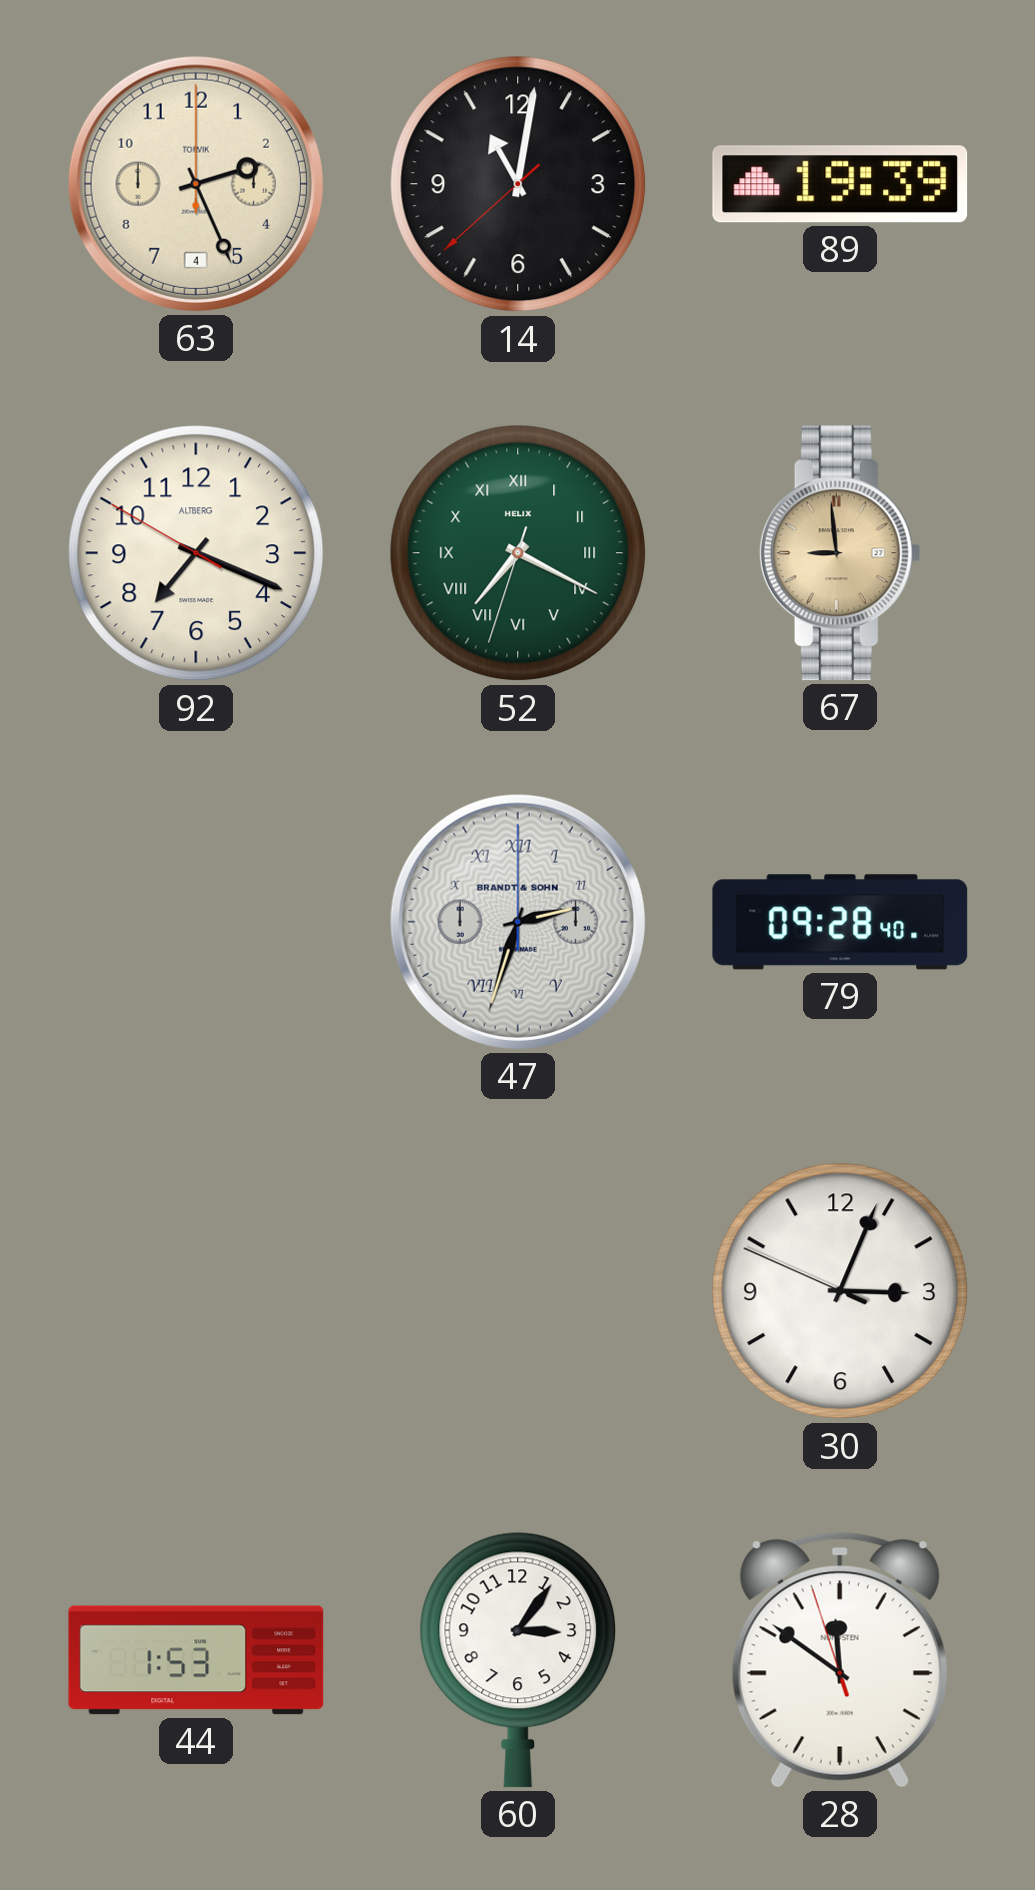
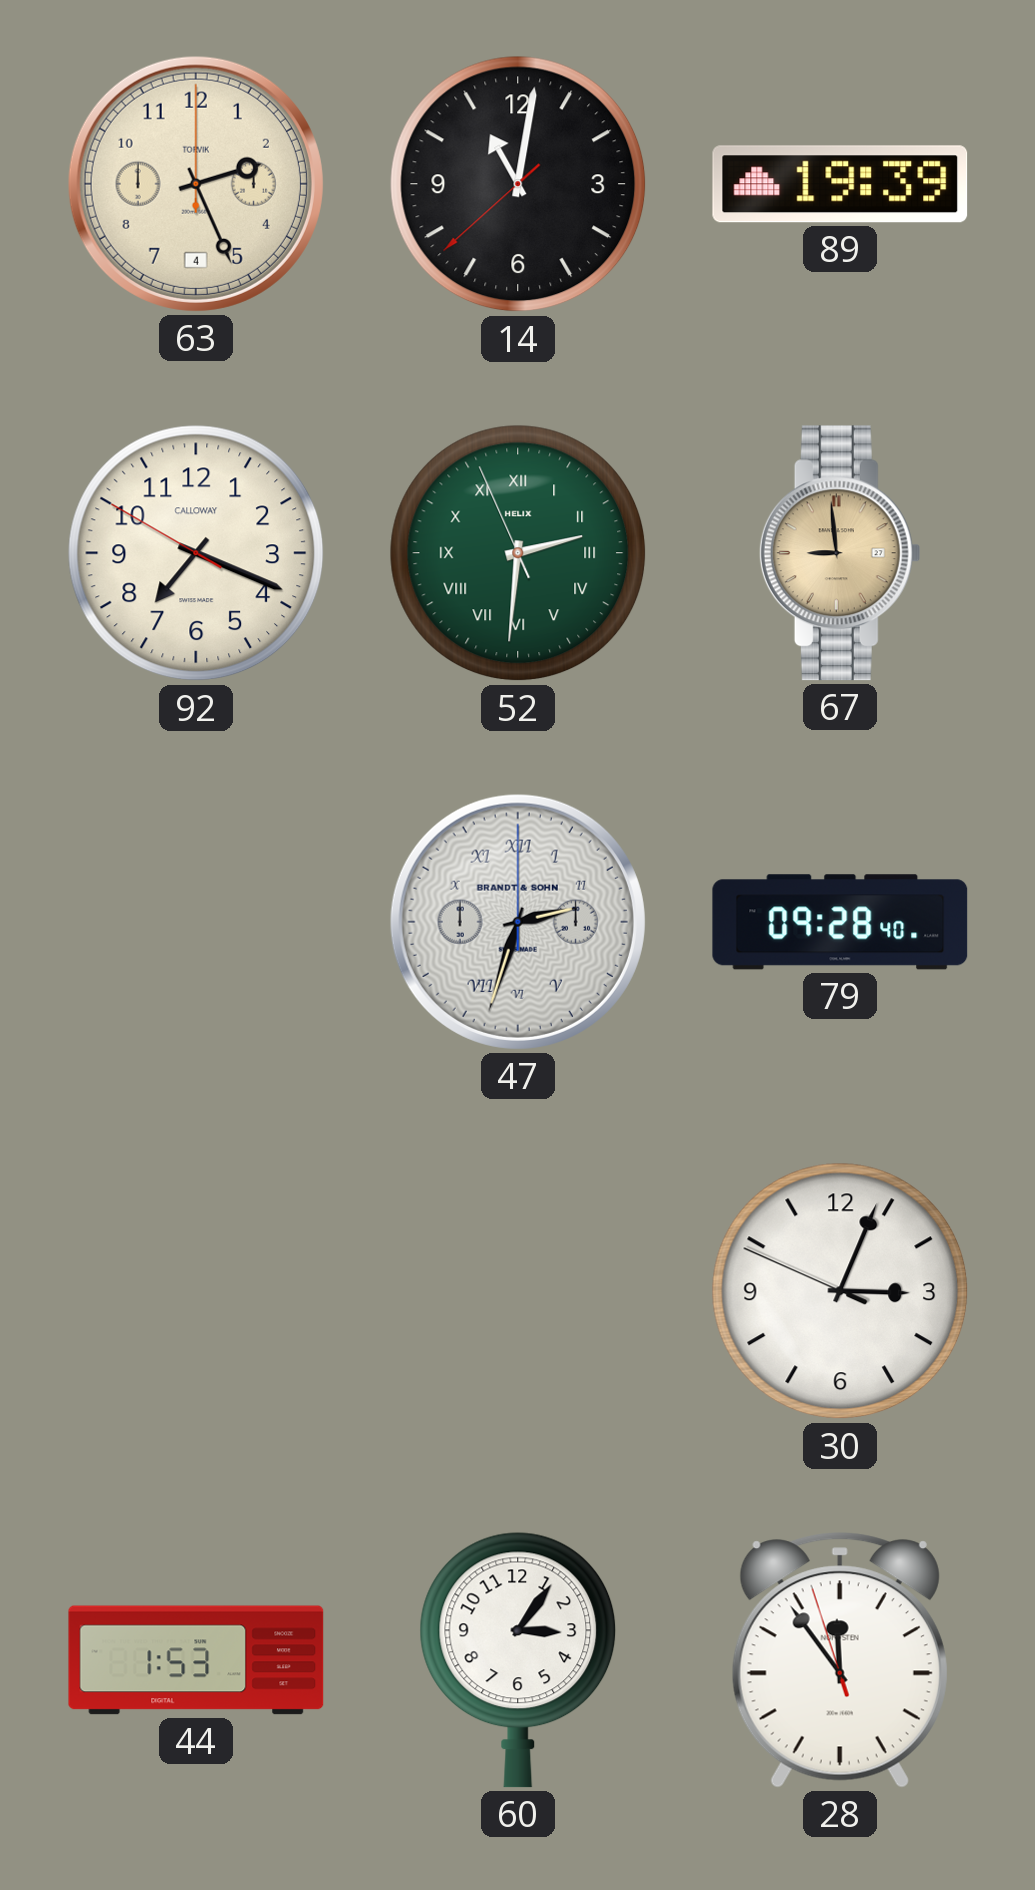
92 brand: ALTBERG -> CALLOWAY
52: 7:19 -> 2:30
28: 11:50 -> 11:53
